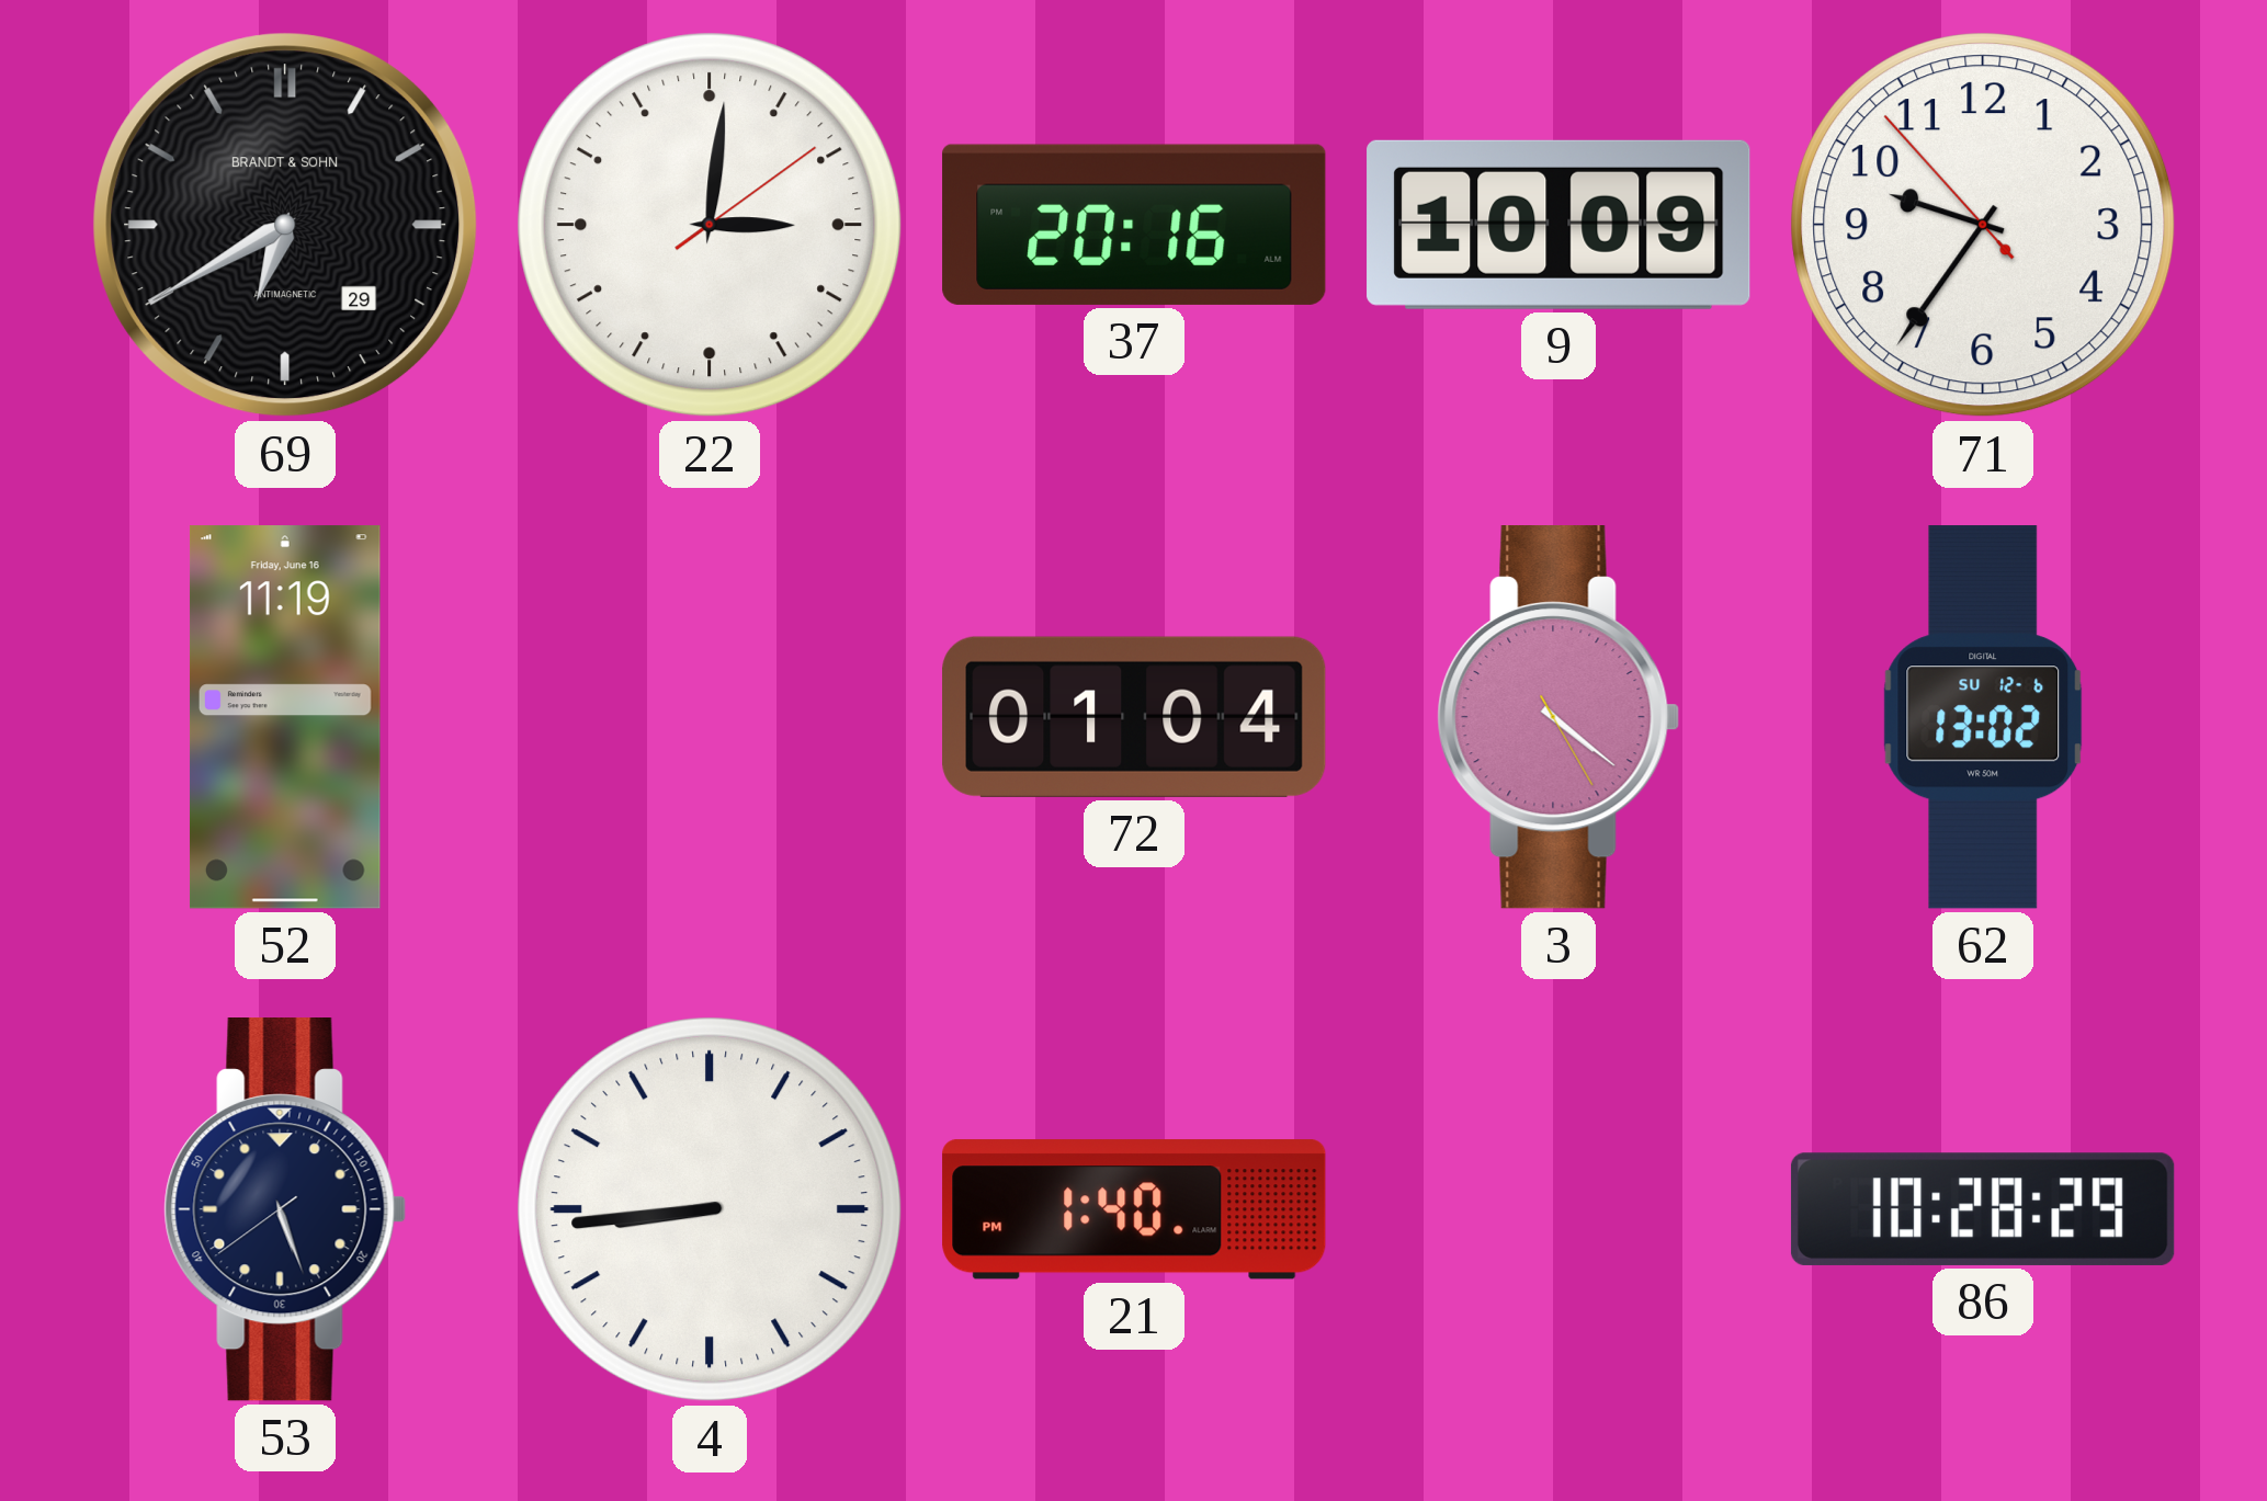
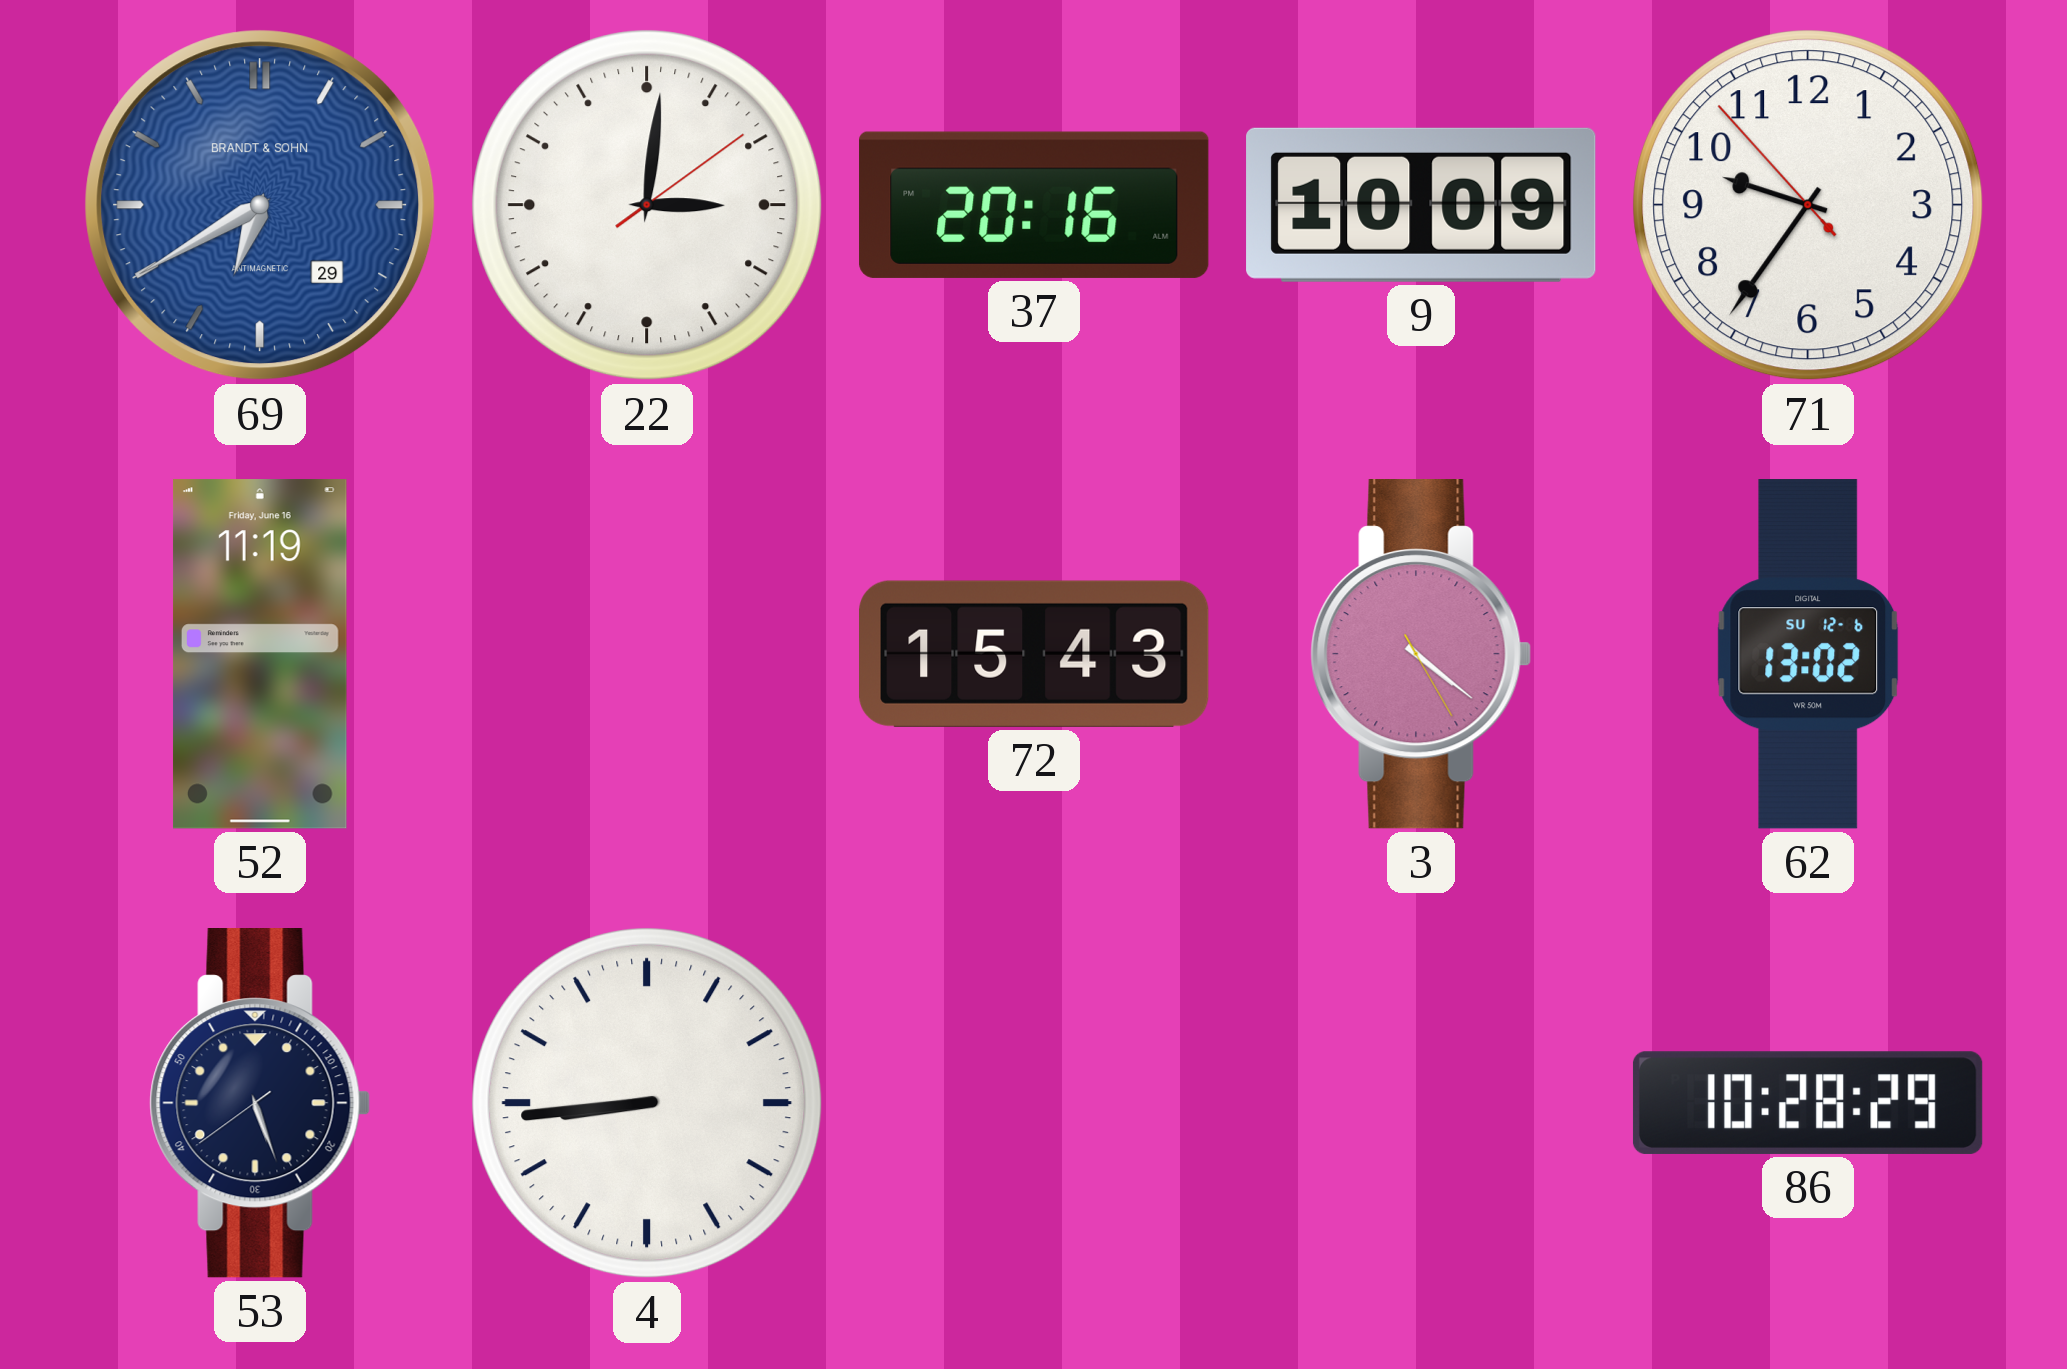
69 dial: black -> blue
72: 01:04 -> 15:43
21: 1:40 -> none
